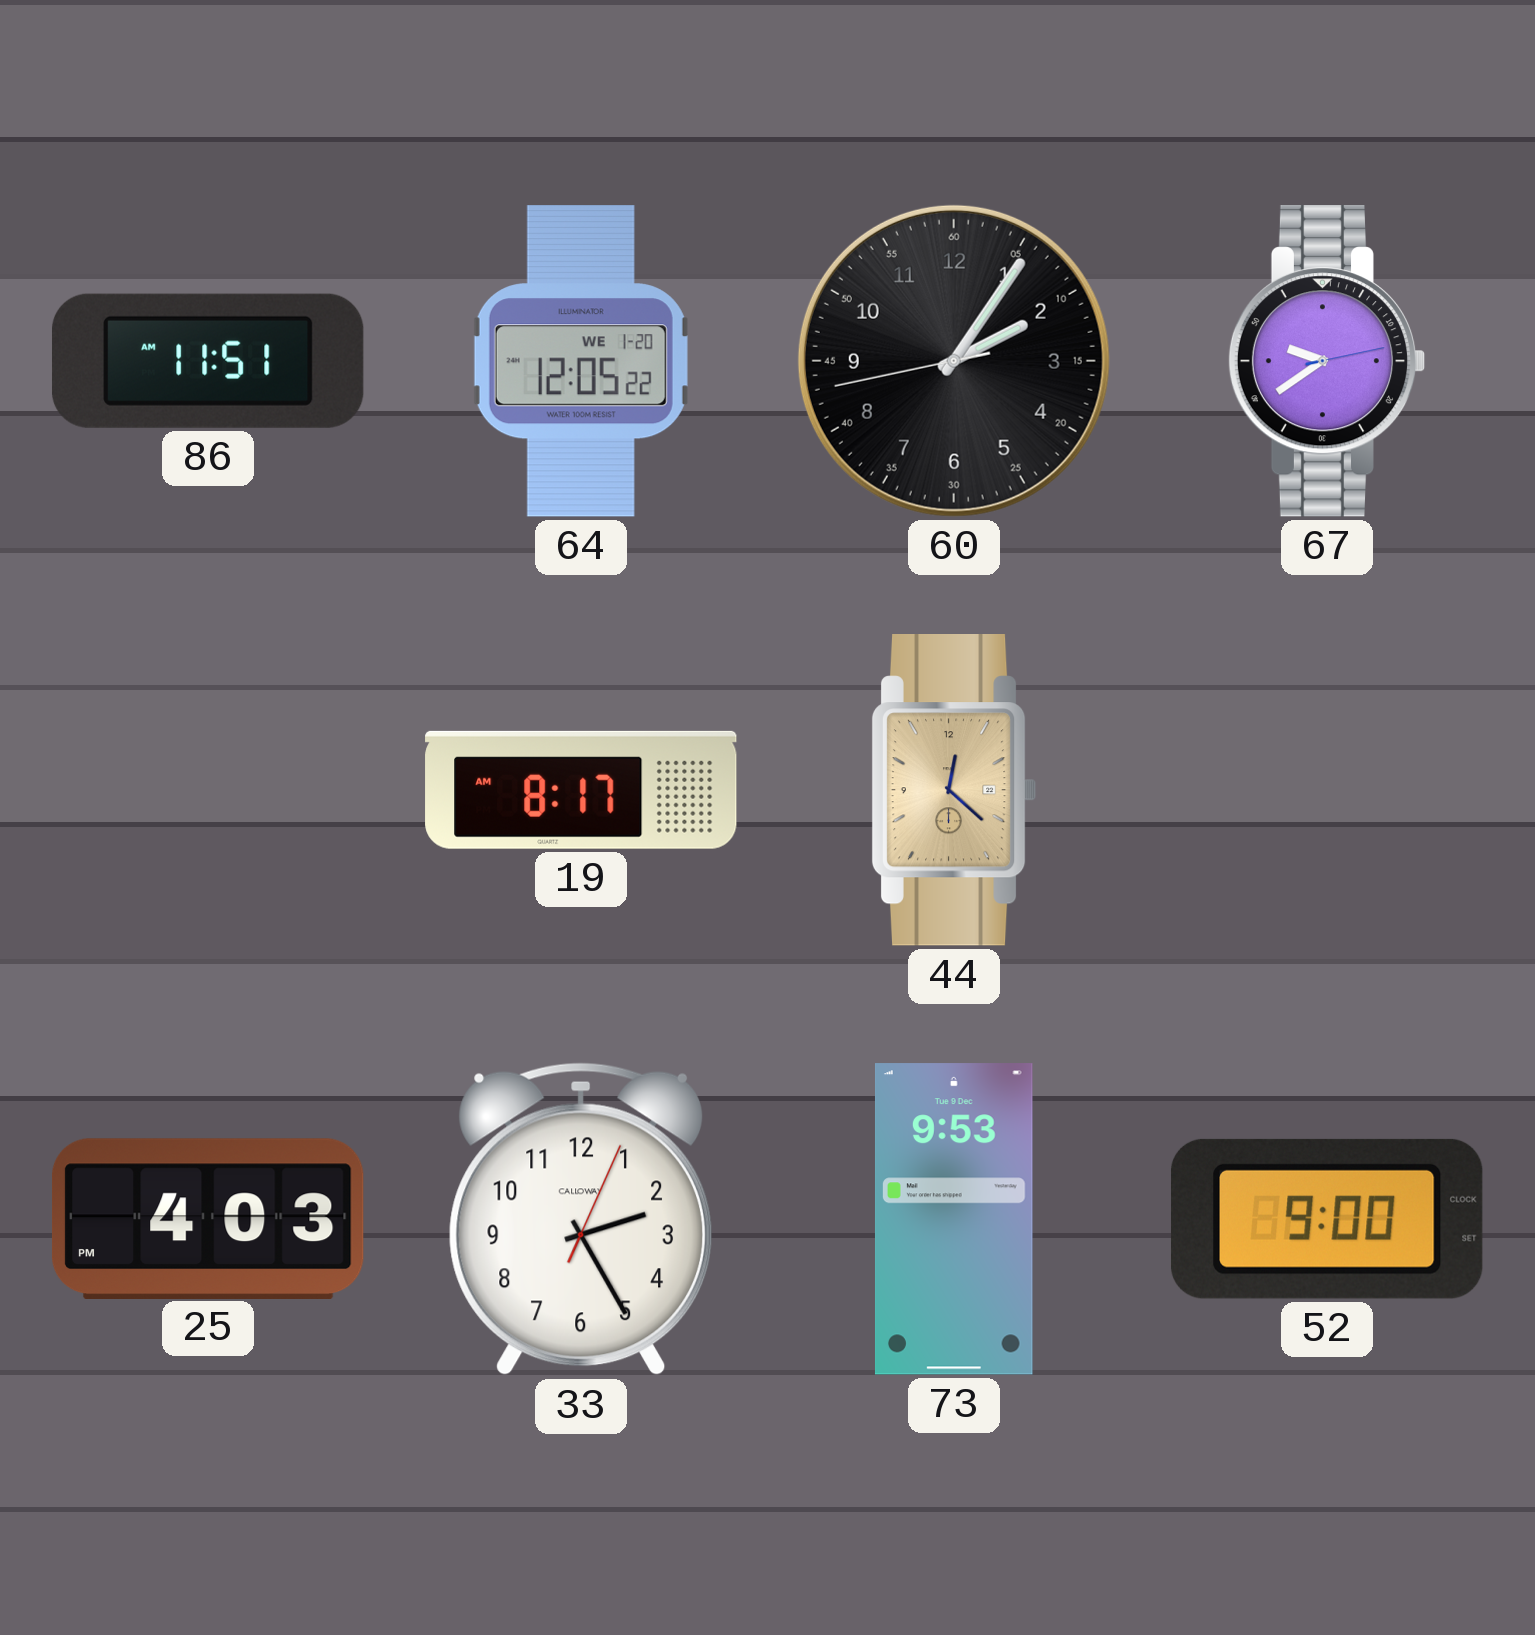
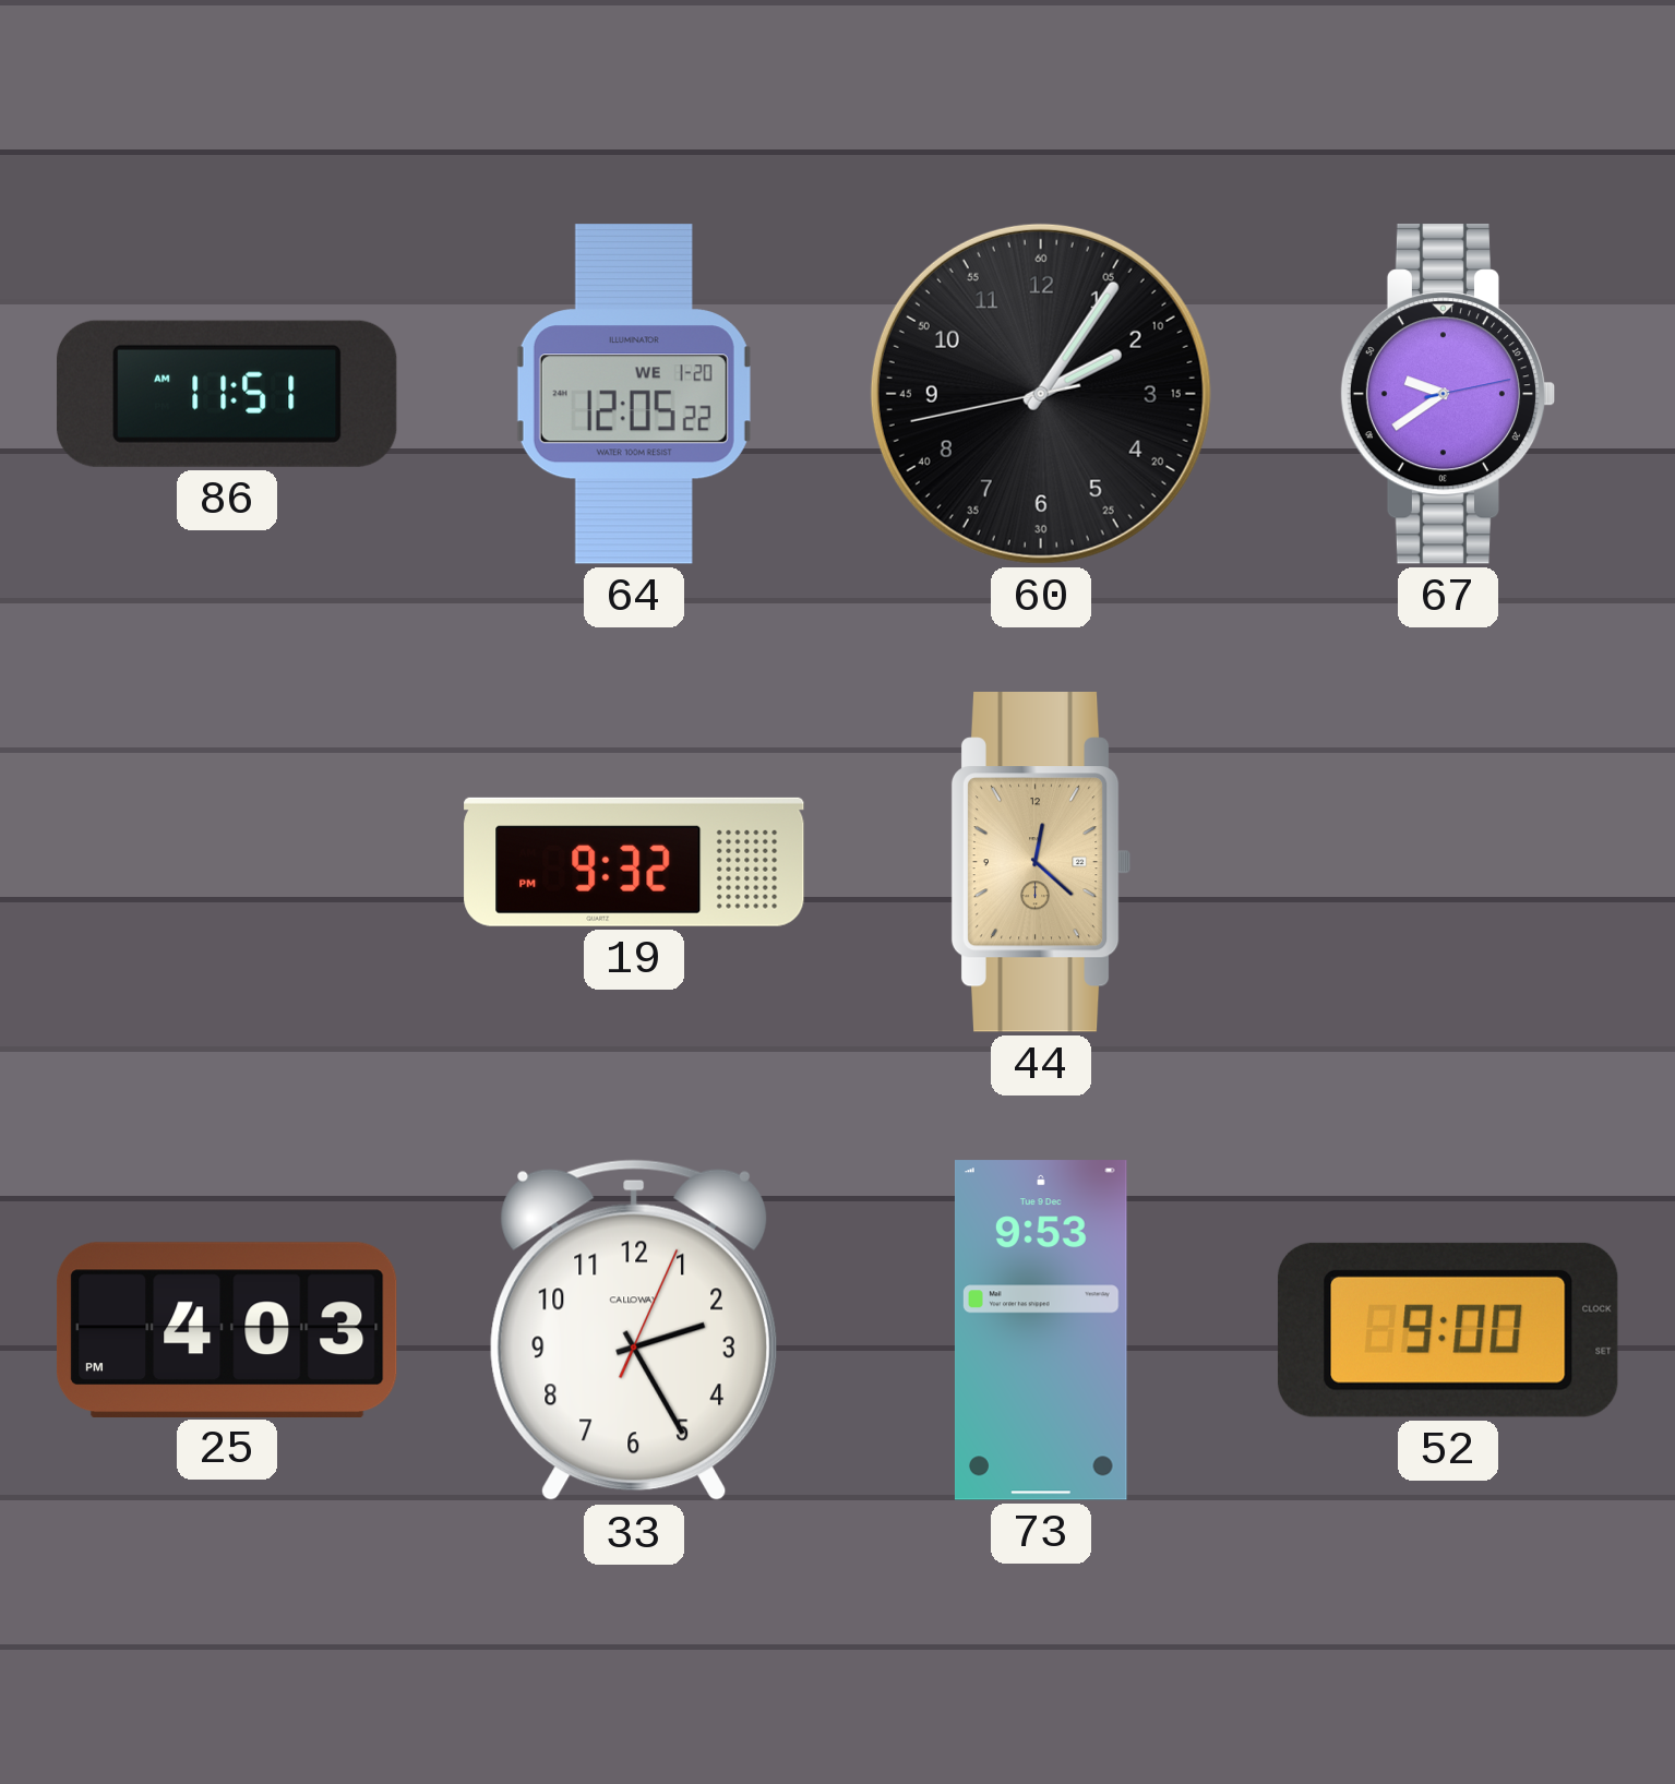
19: 8:17 -> 9:32
